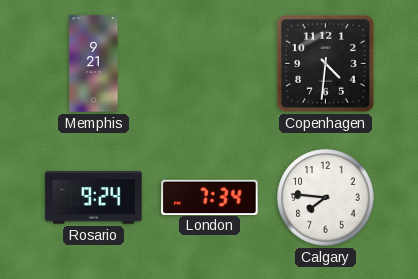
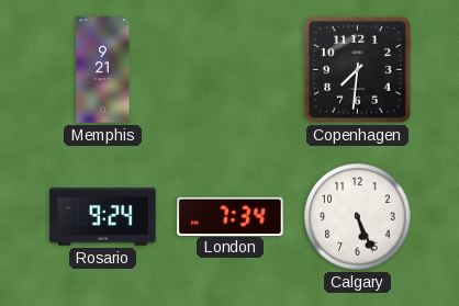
Copenhagen: 4:31 -> 7:31
Calgary: 7:46 -> 5:26
